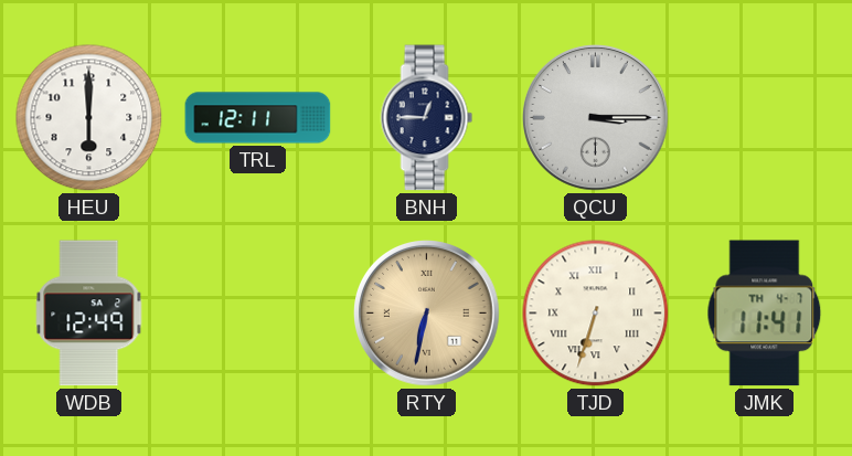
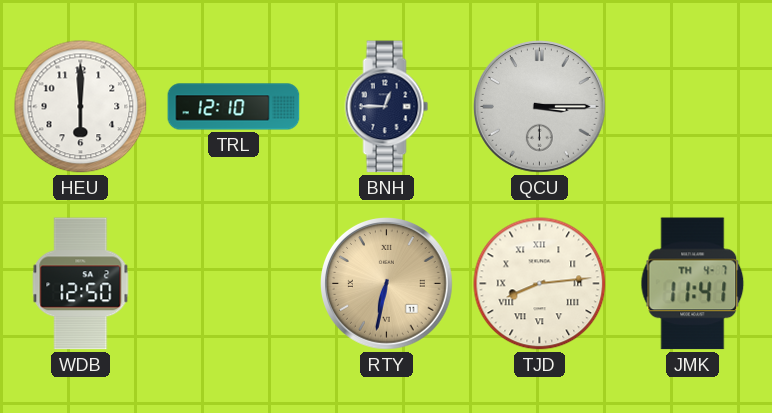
TRL: 12:11 -> 12:10
WDB: 12:49 -> 12:50
TJD: 6:33 -> 8:14
